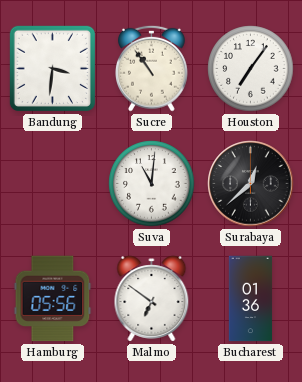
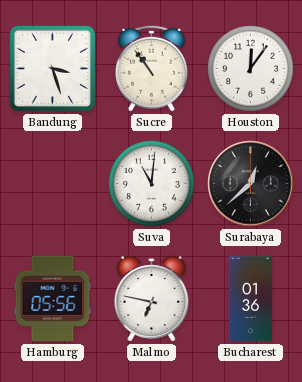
Bandung: 3:31 -> 3:27
Houston: 7:06 -> 12:06
Malmo: 6:51 -> 6:47
